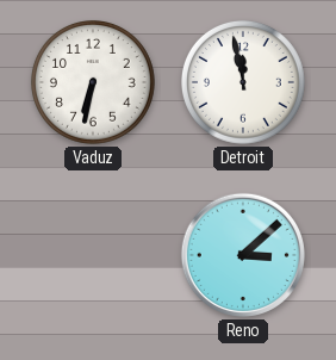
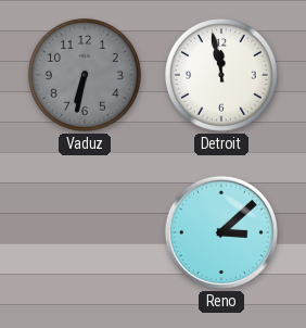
Vaduz dial: white -> grey
